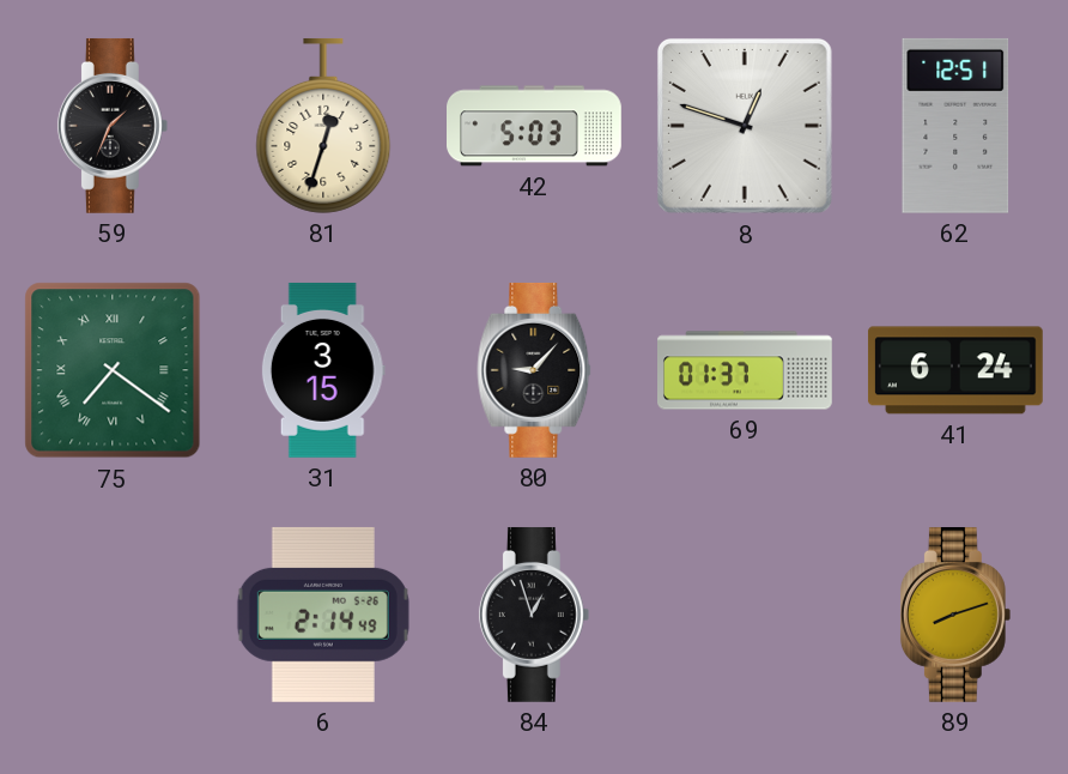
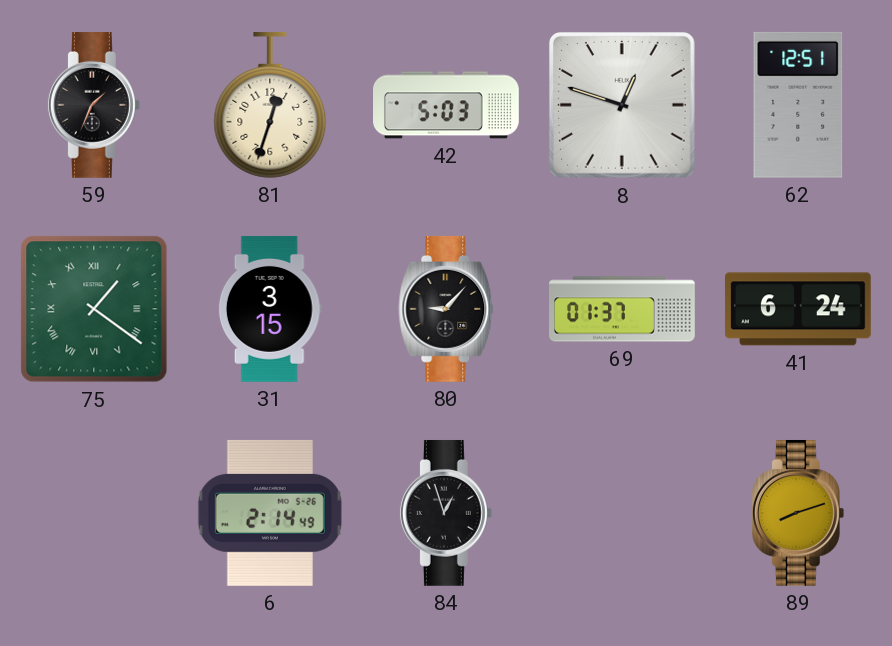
75: 7:21 -> 1:21
